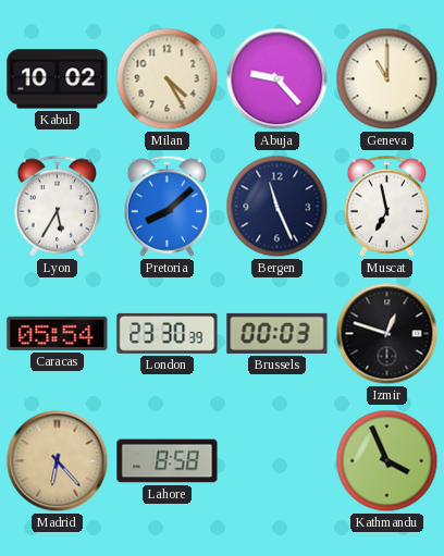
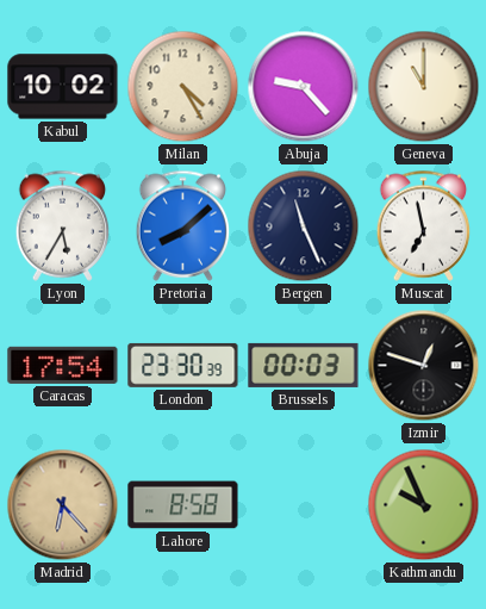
Caracas: 05:54 -> 17:54
Kathmandu: 3:56 -> 9:56
